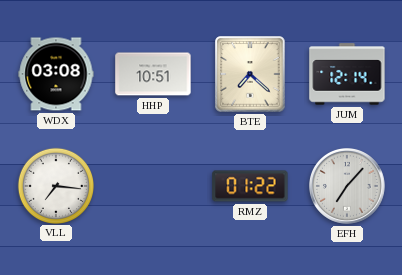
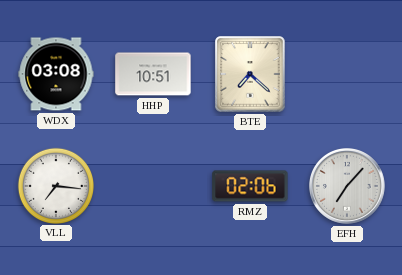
JUM: 12:14 -> none
RMZ: 01:22 -> 02:06
